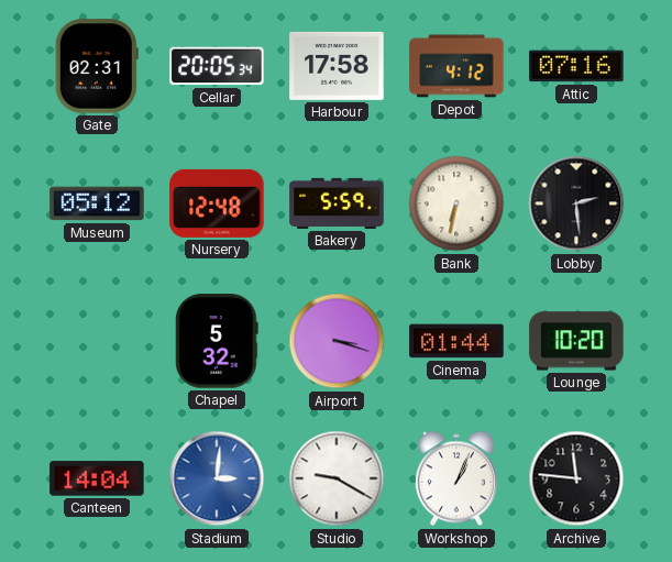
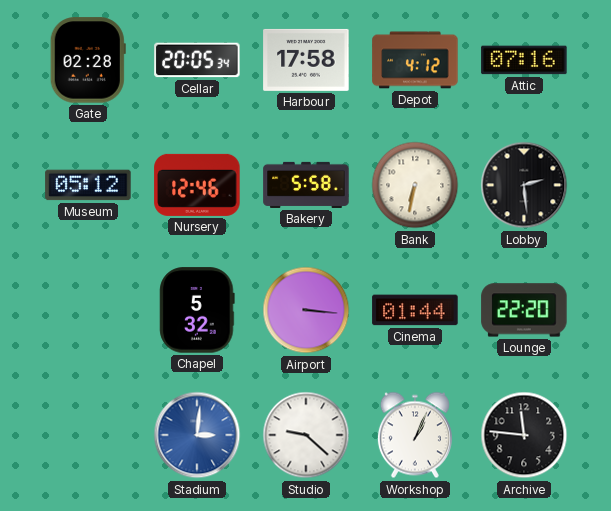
Gate: 02:31 -> 02:28
Nursery: 12:48 -> 12:46
Bakery: 5:59 -> 5:58
Airport: 3:18 -> 3:16
Lounge: 10:20 -> 22:20
Canteen: 14:04 -> none
Studio: 9:20 -> 9:22
